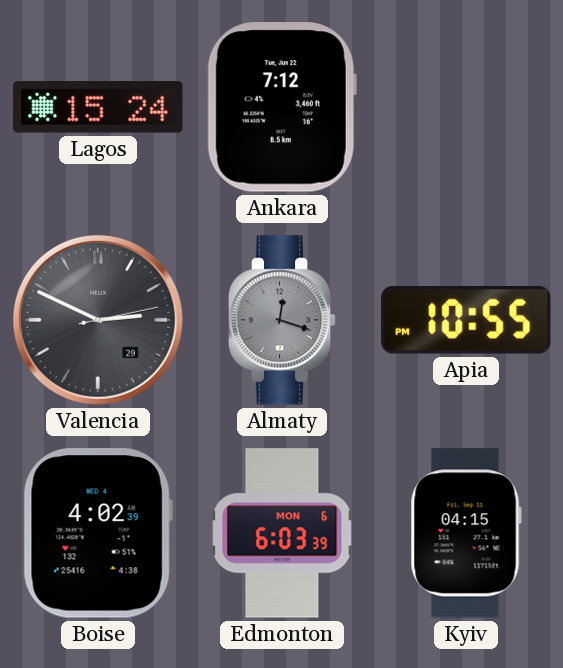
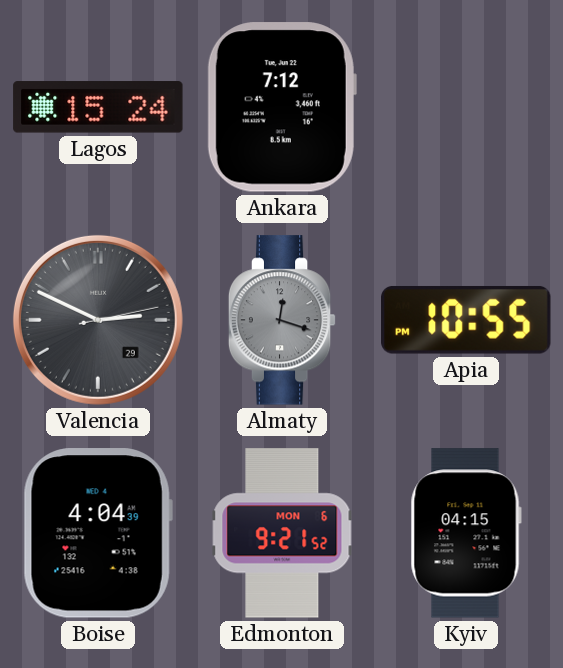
Boise: 4:02 -> 4:04
Edmonton: 6:03 -> 9:21
